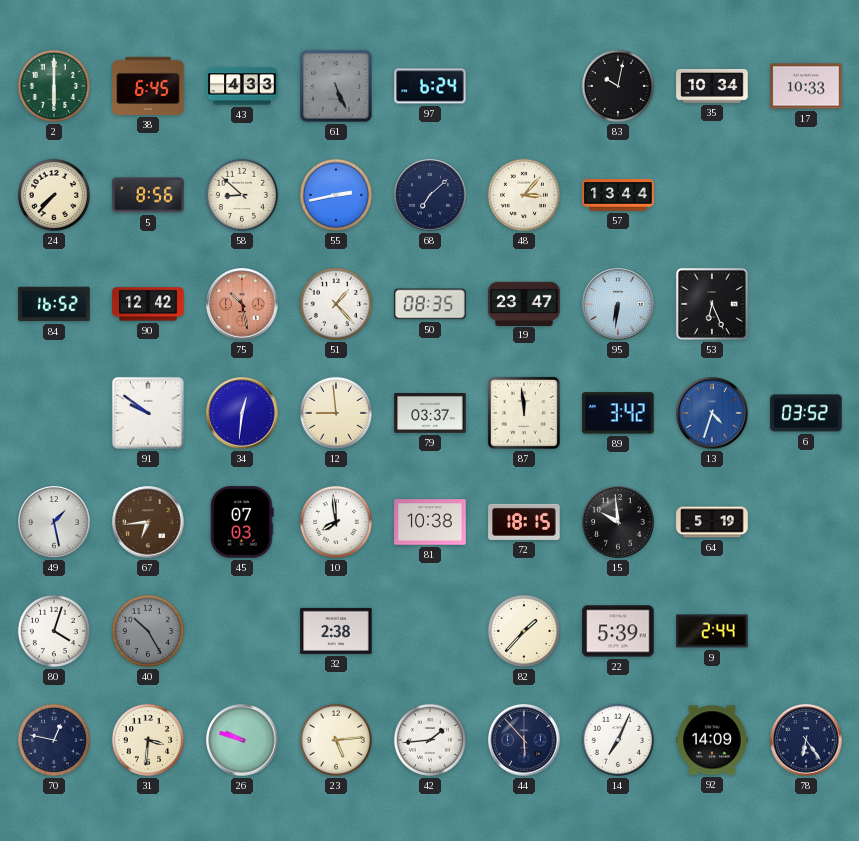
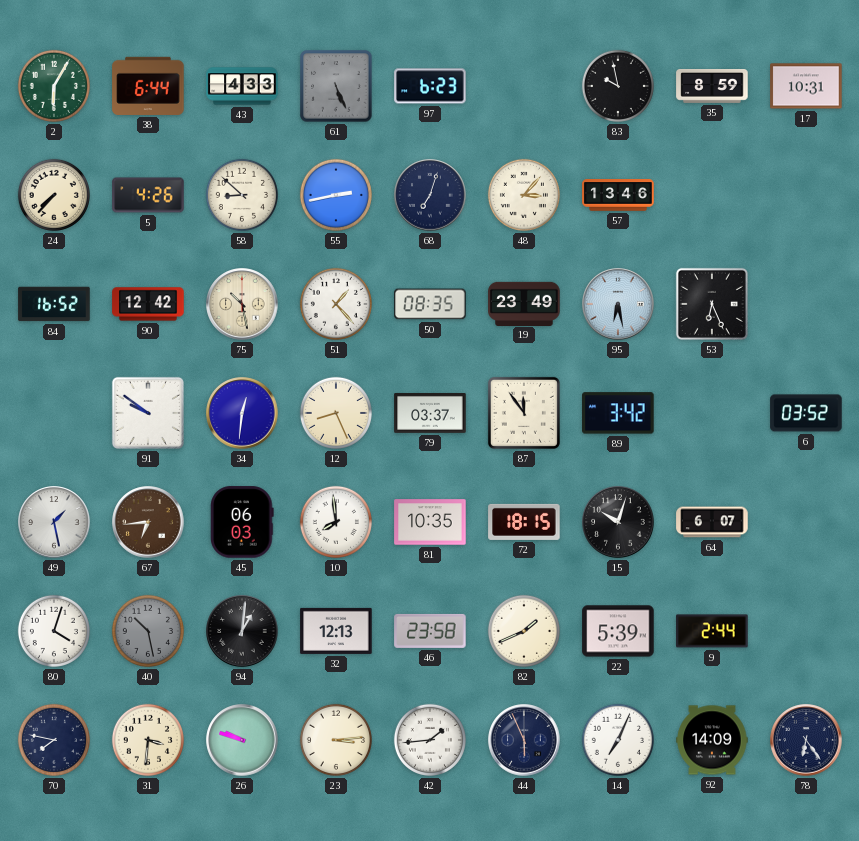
2: 6:00 -> 6:05
38: 6:45 -> 6:44
97: 6:24 -> 6:23
83: 10:02 -> 9:58
35: 10:34 -> 8:59
17: 10:33 -> 10:31
5: 8:56 -> 4:26
68: 7:08 -> 7:03
57: 13:44 -> 13:46
75 dial: salmon -> cream
19: 23:47 -> 23:49
95: 6:31 -> 6:28
12: 8:59 -> 8:26
87: 11:59 -> 11:54
13: 4:33 -> none
45: 07:03 -> 06:03
81: 10:38 -> 10:35
15: 9:59 -> 10:03
64: 5:19 -> 6:07
40: 10:25 -> 10:28
94: none -> 1:01
32: 2:38 -> 12:13
46: none -> 23:58
82: 1:37 -> 1:41
70: 12:47 -> 7:47
23: 5:14 -> 3:14
44: 5:53 -> 5:56
